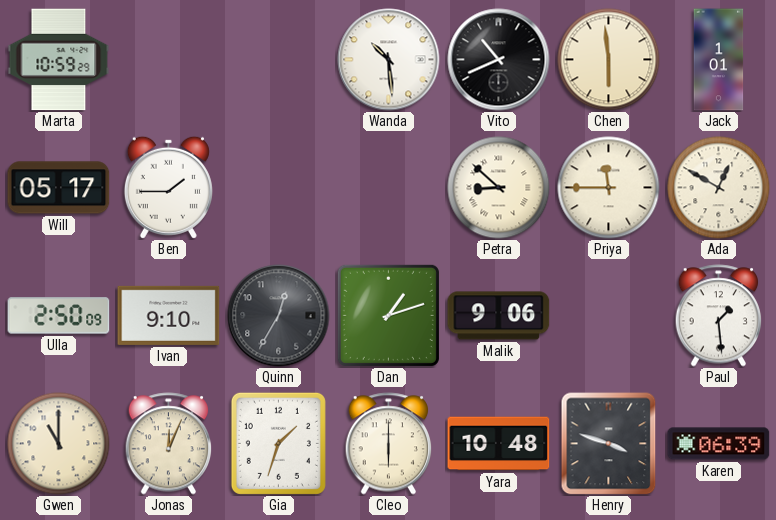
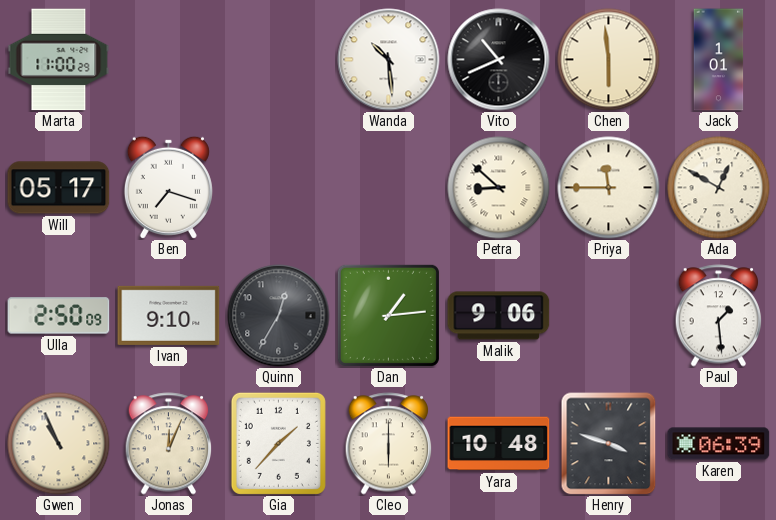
Marta: 10:59 -> 11:00
Ben: 1:45 -> 7:18
Dan: 1:12 -> 1:14
Gwen: 11:00 -> 10:56
Gia: 1:33 -> 1:37
